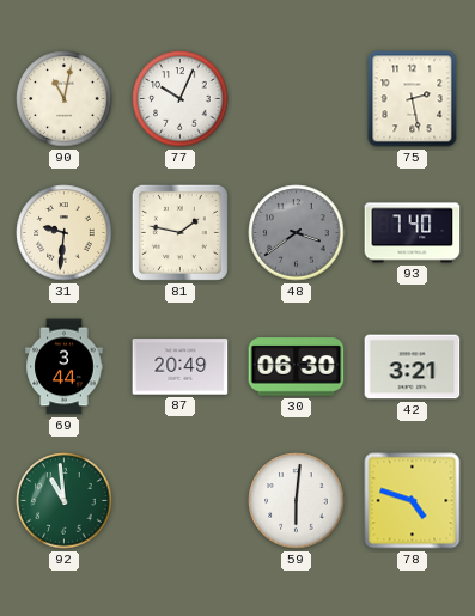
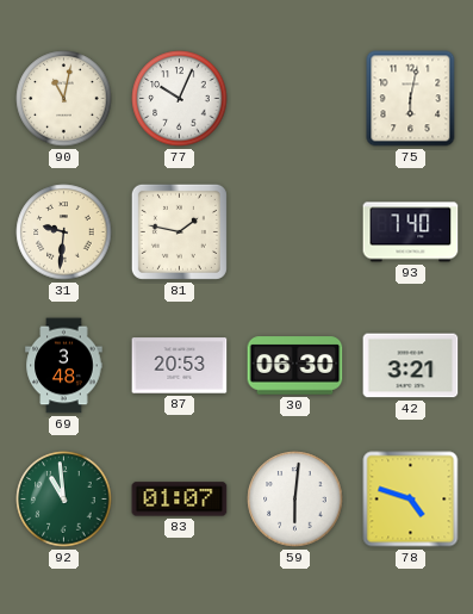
75: 2:28 -> 6:02
48: 3:39 -> none
69: 3:44 -> 3:48
87: 20:49 -> 20:53
83: none -> 01:07
